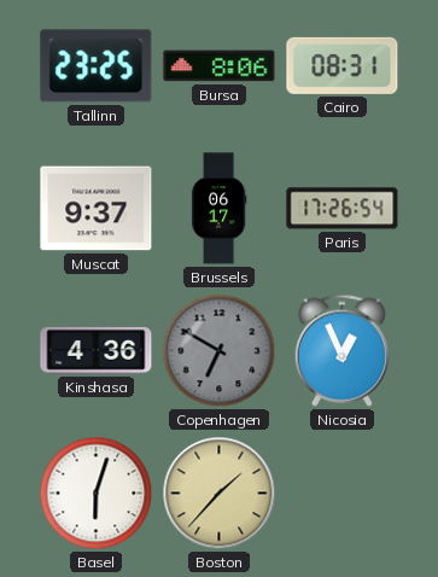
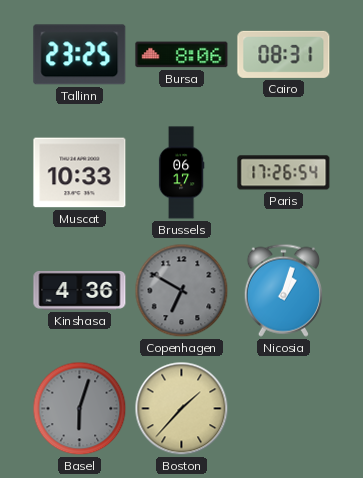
Muscat: 9:37 -> 10:33
Nicosia: 12:56 -> 1:03
Basel dial: white -> grey
